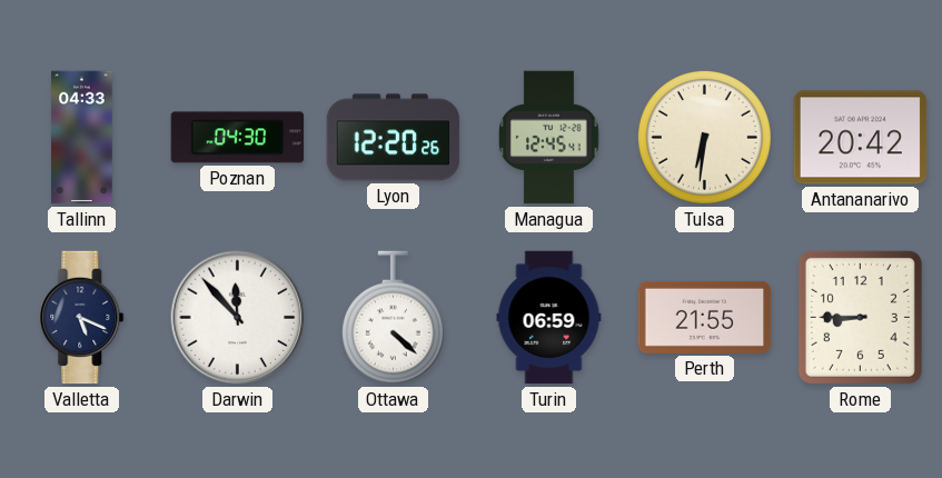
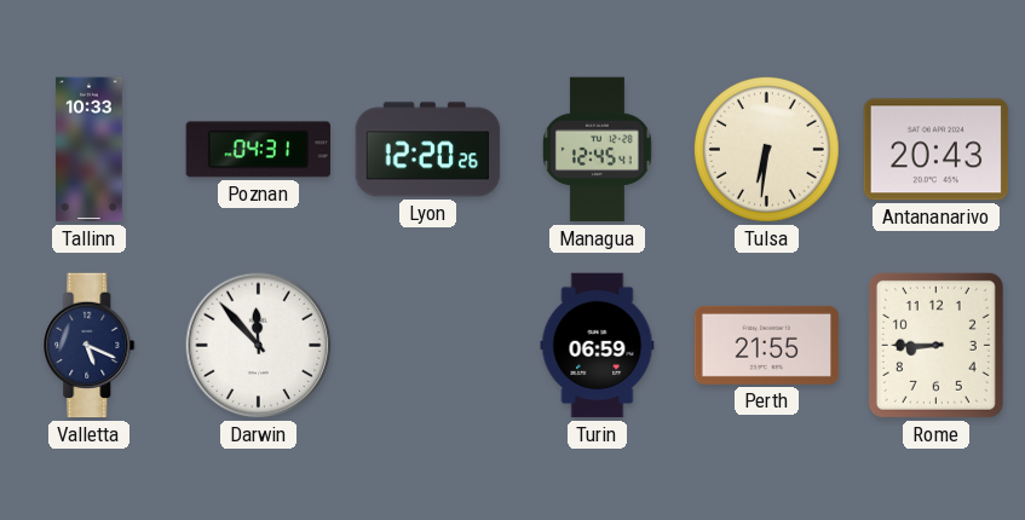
Tallinn: 04:33 -> 10:33
Poznan: 04:30 -> 04:31
Antananarivo: 20:42 -> 20:43
Ottawa: 4:22 -> none
